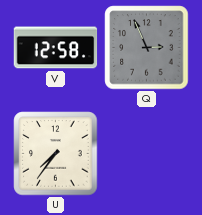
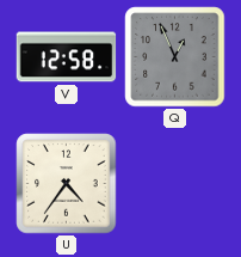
Q: 2:56 -> 12:56
U: 7:36 -> 4:36
